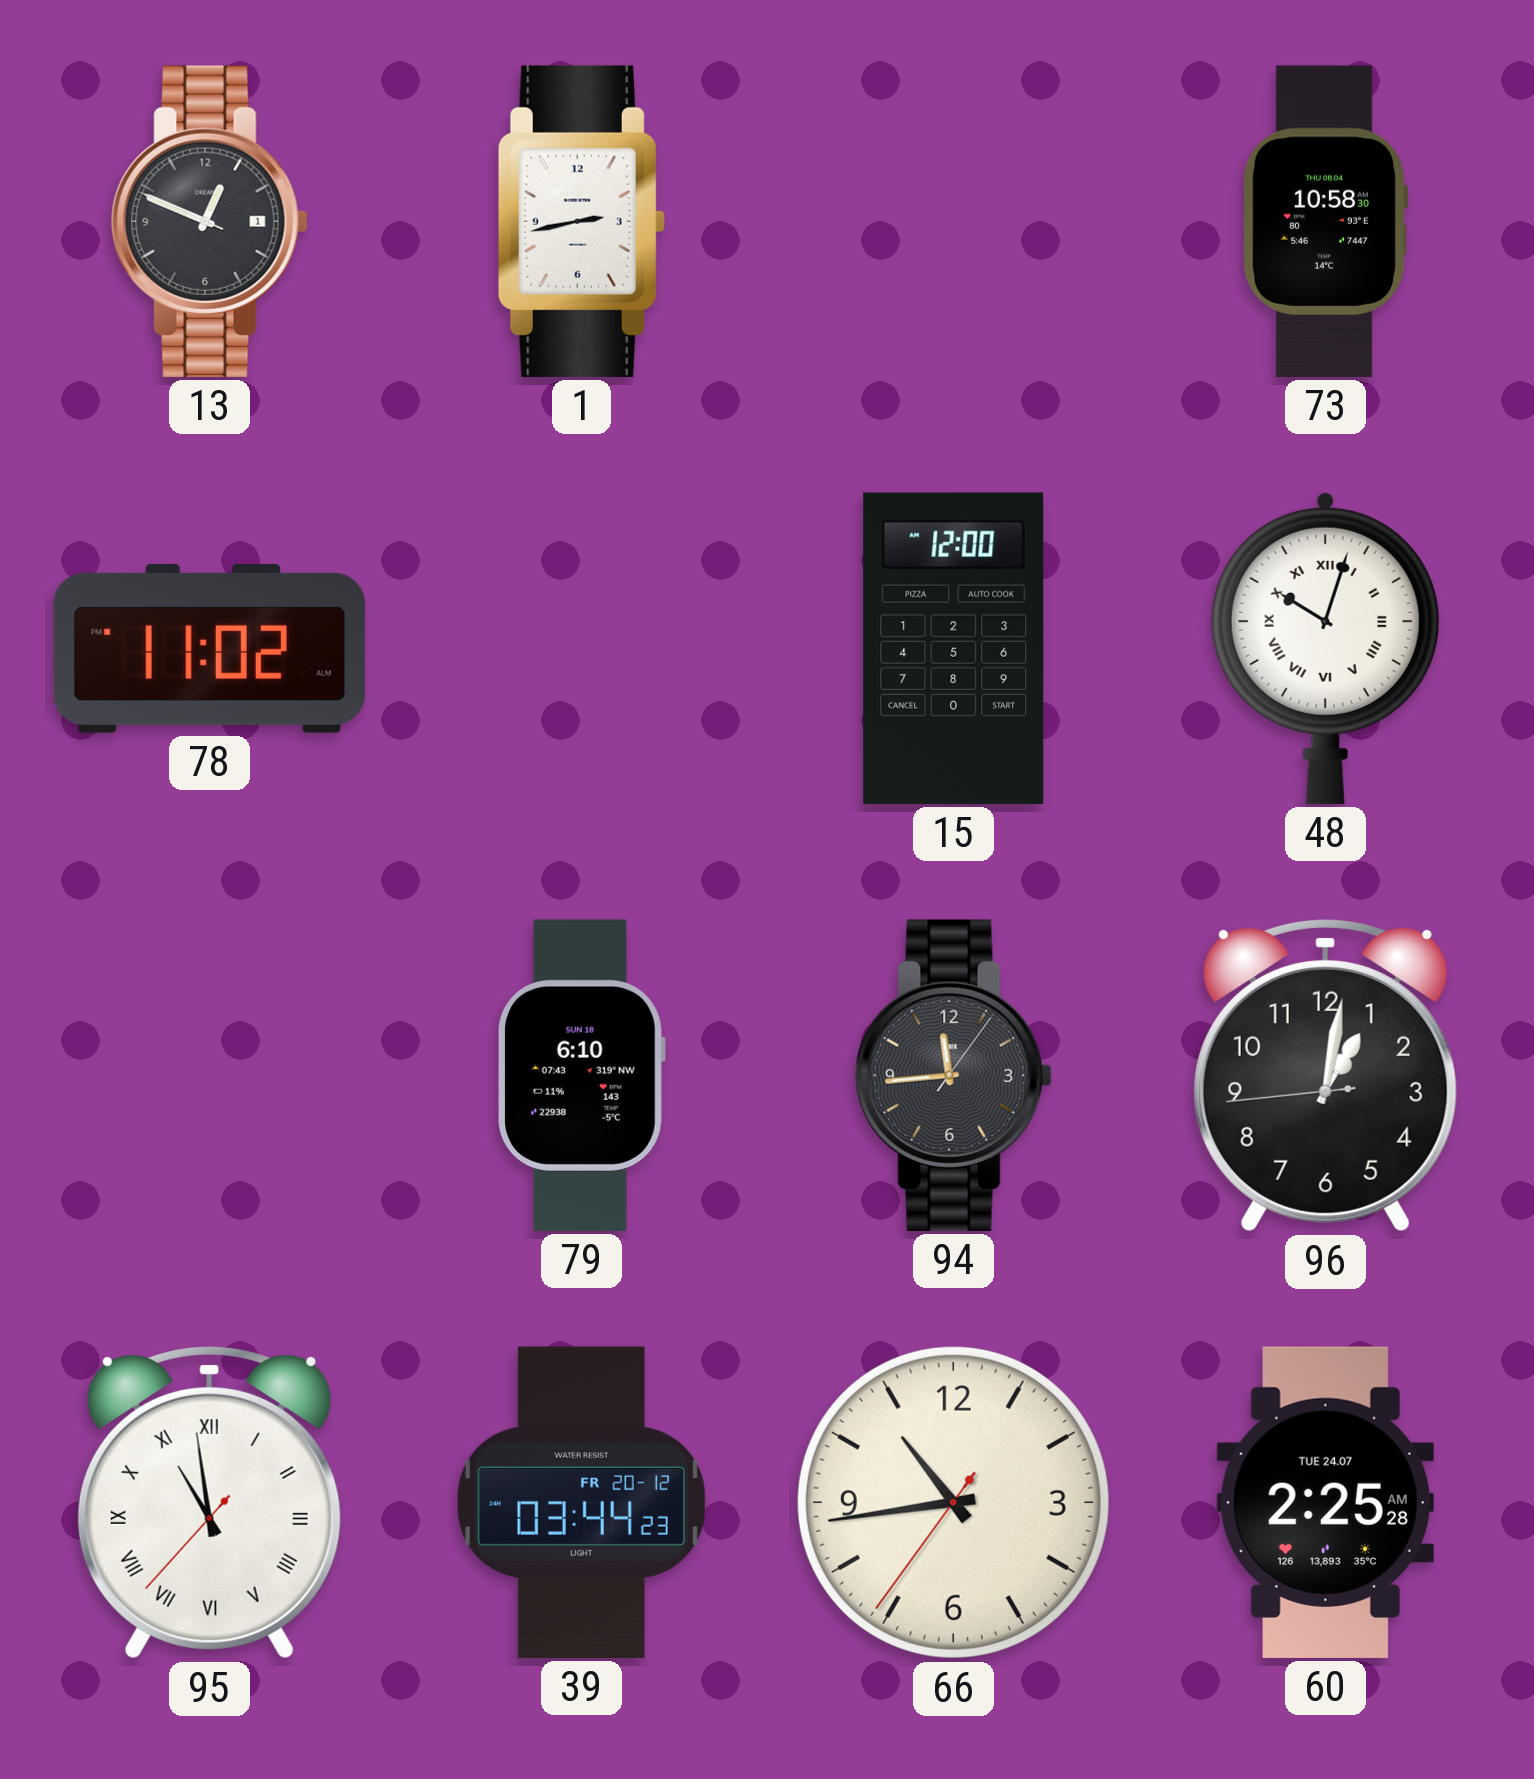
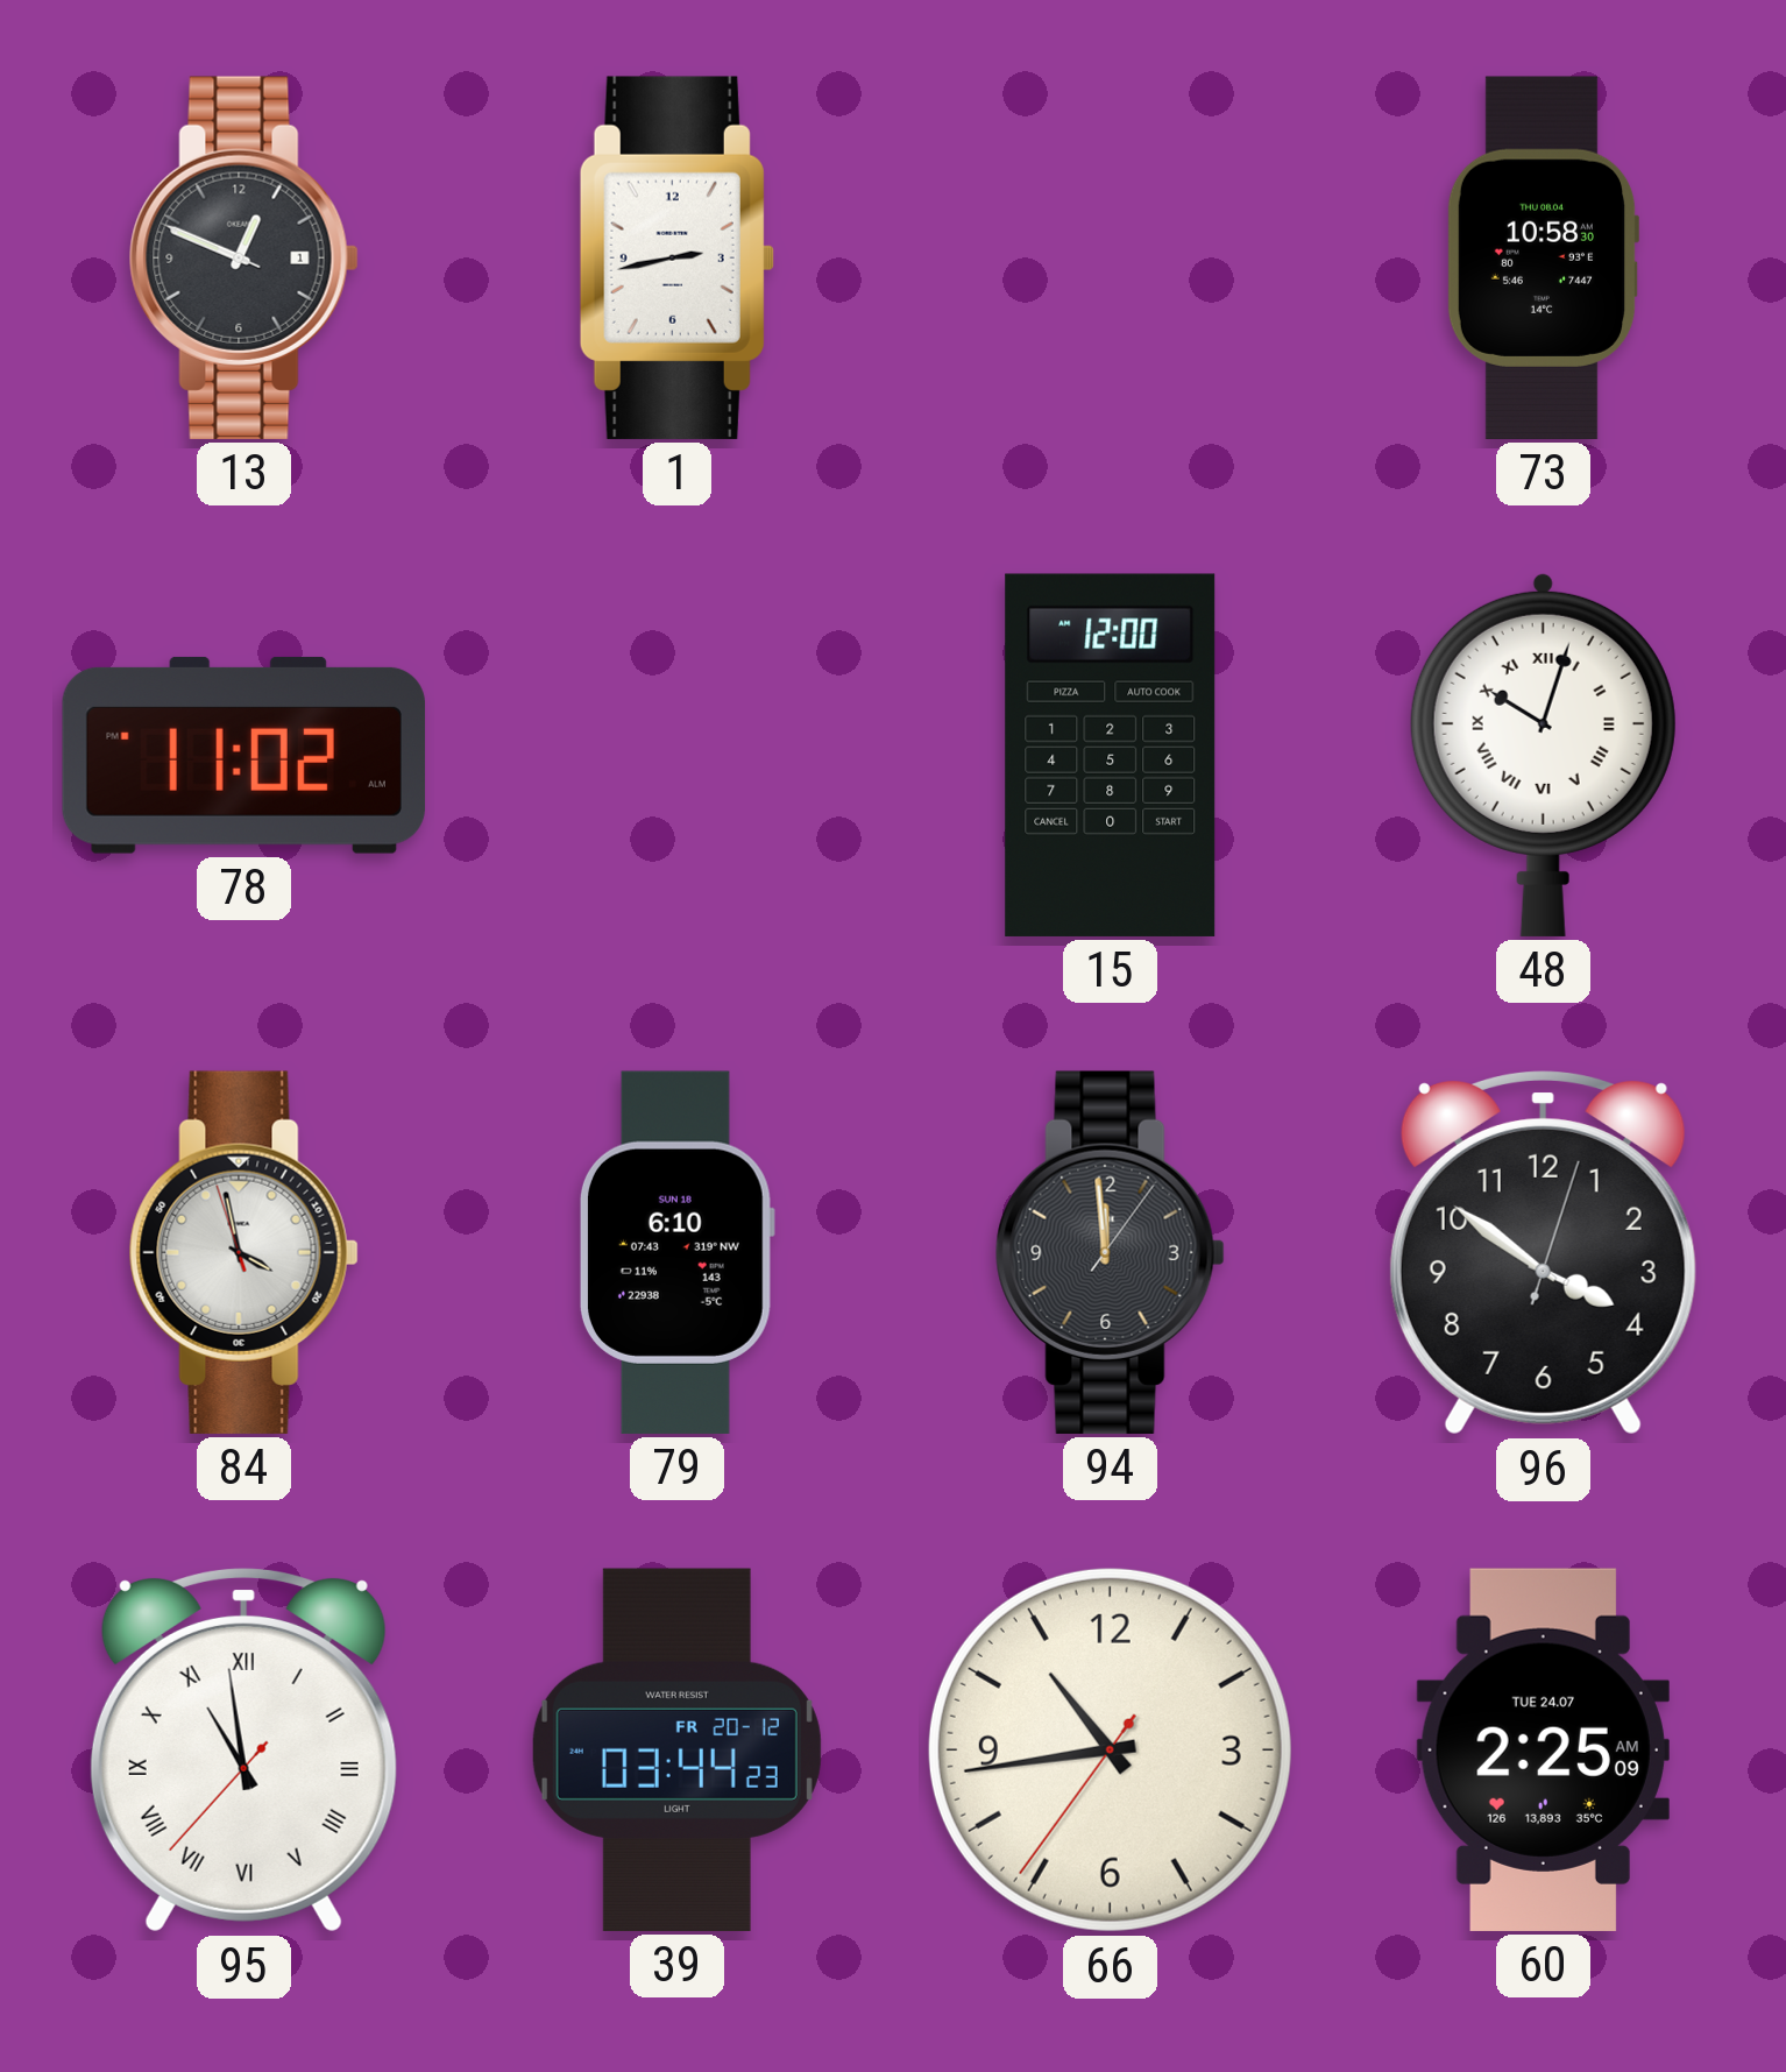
84: none -> 3:57
94: 11:44 -> 11:59
96: 1:01 -> 3:51
60: 2:25:28 AM -> 2:25:09 AM
